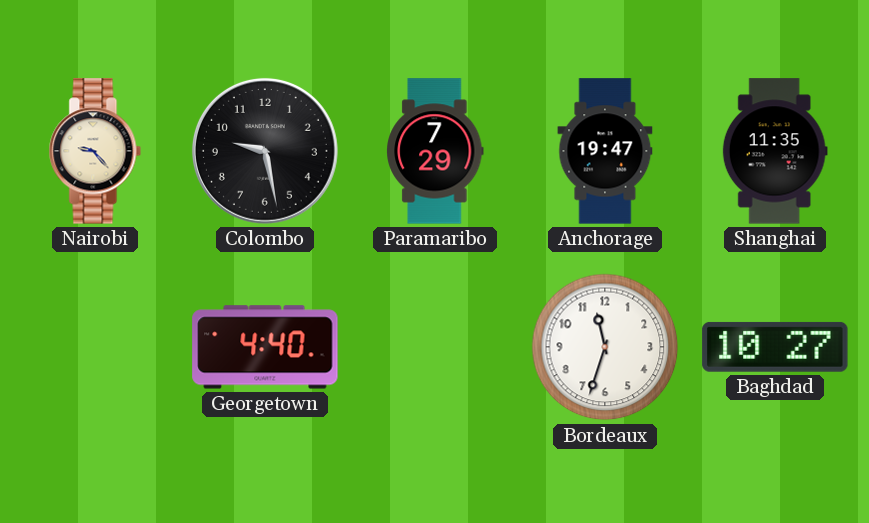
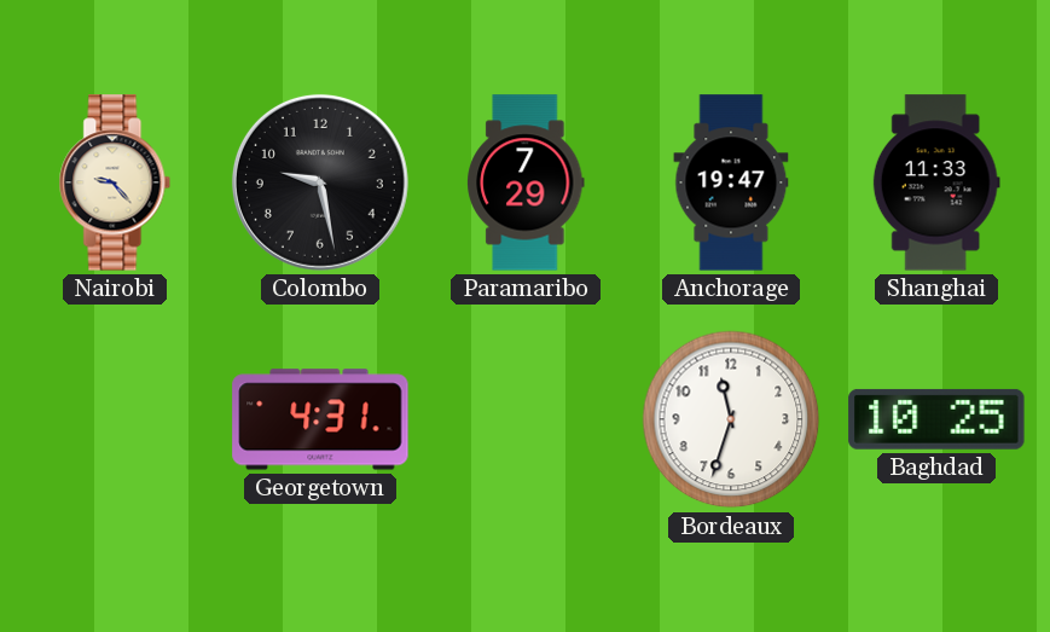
Shanghai: 11:35 -> 11:33
Georgetown: 4:40 -> 4:31
Baghdad: 10:27 -> 10:25
